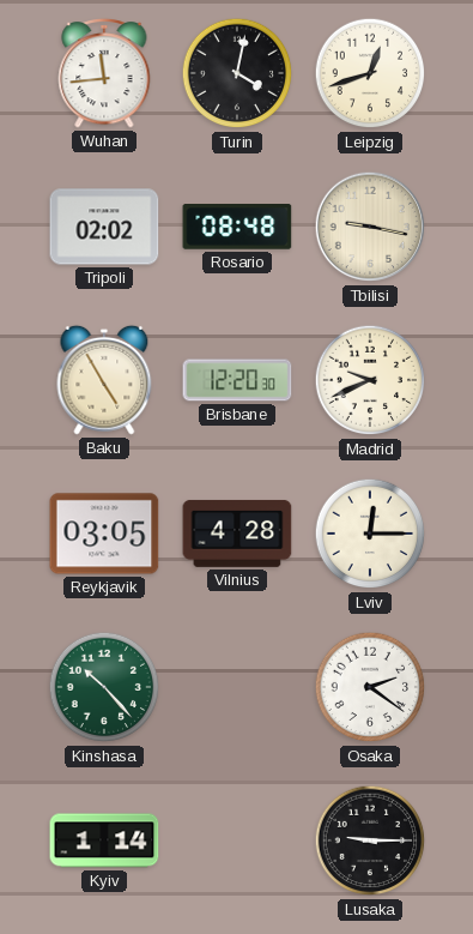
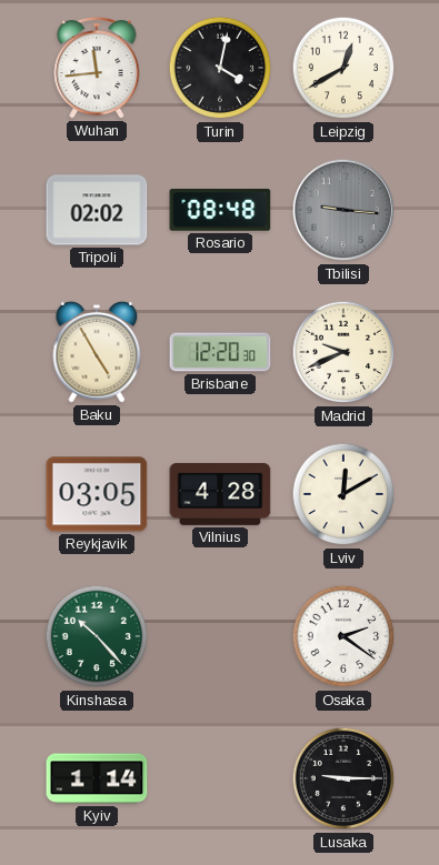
Leipzig: 12:42 -> 12:40
Tbilisi: 9:17 -> 9:16
Tbilisi dial: cream -> grey
Lviv: 12:15 -> 12:10
